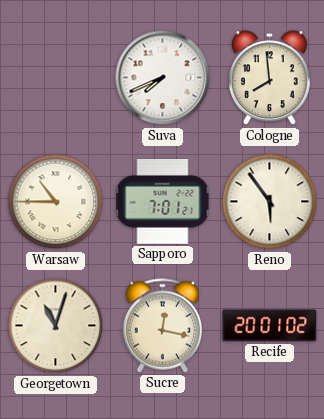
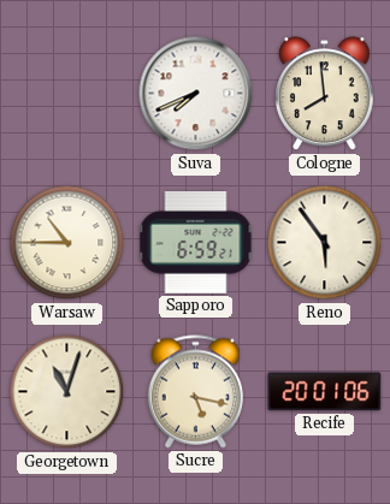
Sapporo: 7:01 -> 6:59
Sucre: 12:17 -> 5:17
Recife: 20:01:02 -> 20:01:06
